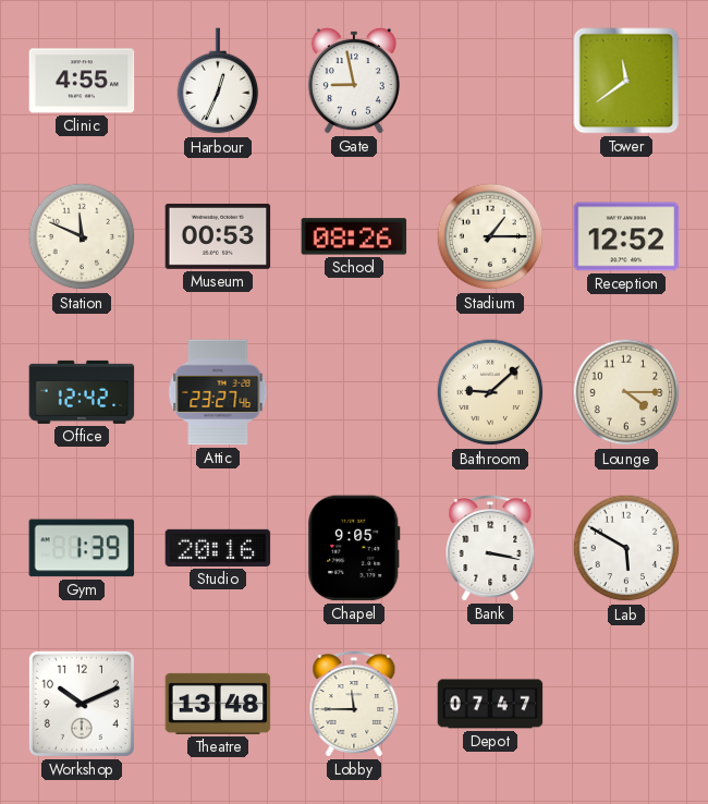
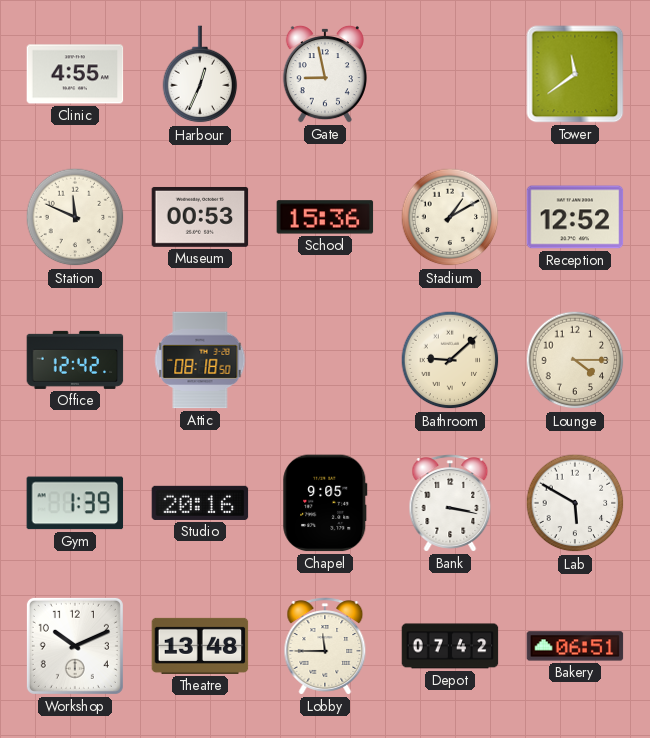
School: 08:26 -> 15:36
Stadium: 1:15 -> 1:10
Attic: 23:27 -> 08:18
Depot: 07:47 -> 07:42
Bakery: none -> 06:51
